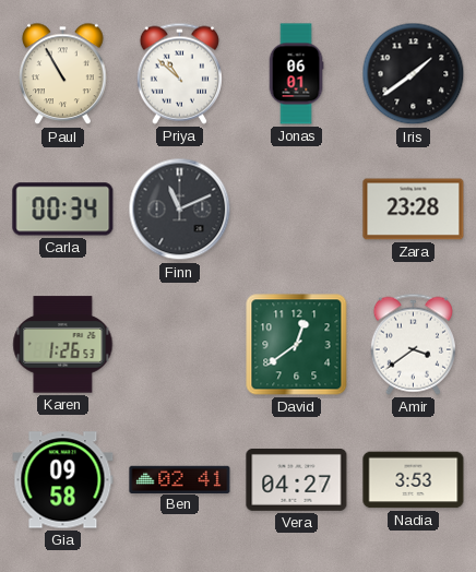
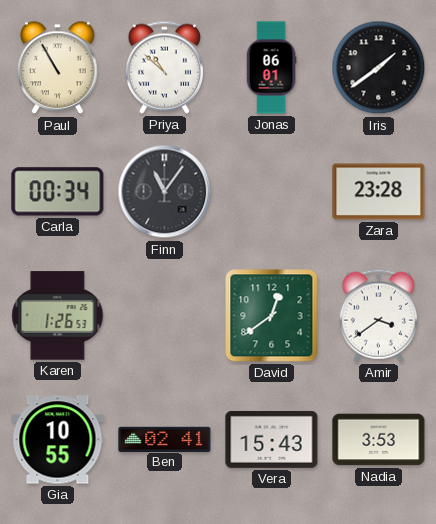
Finn: 11:11 -> 11:06
Gia: 09:58 -> 10:55
Vera: 04:27 -> 15:43
